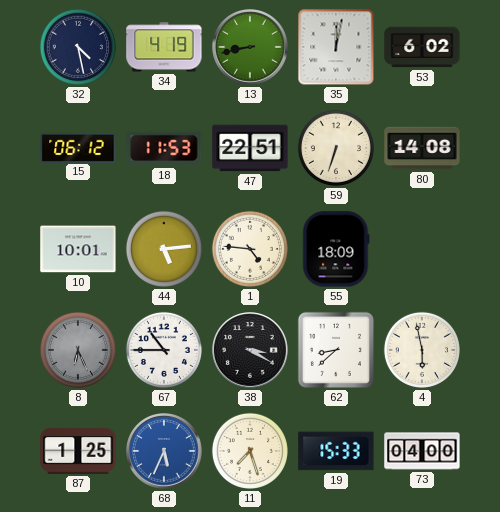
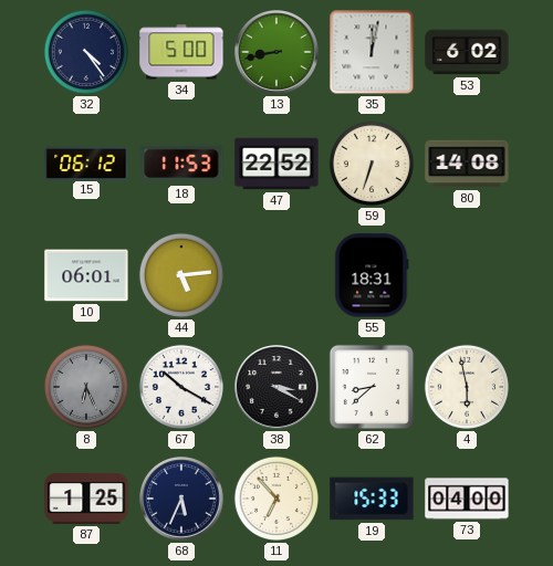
32: 4:28 -> 4:24
34: 4:19 -> 5:00
47: 22:51 -> 22:52
10: 10:01 -> 06:01
1: 4:46 -> none
55: 18:09 -> 18:31
67: 10:45 -> 10:20
68 dial: blue -> navy
11: 7:27 -> 6:53
